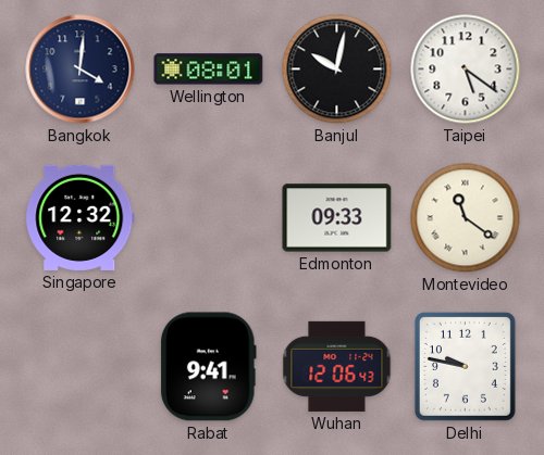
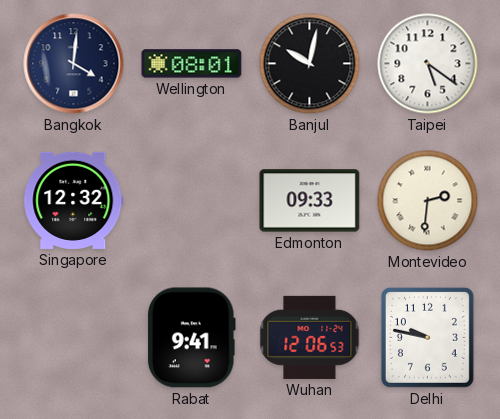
Montevideo: 11:21 -> 2:31
Wuhan: 12:06:43 -> 12:06:53
